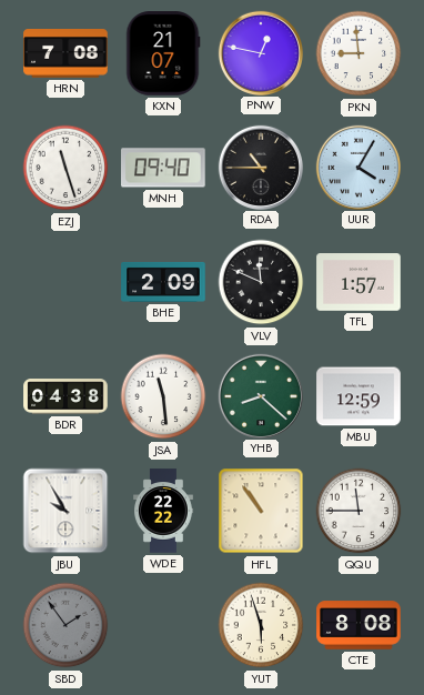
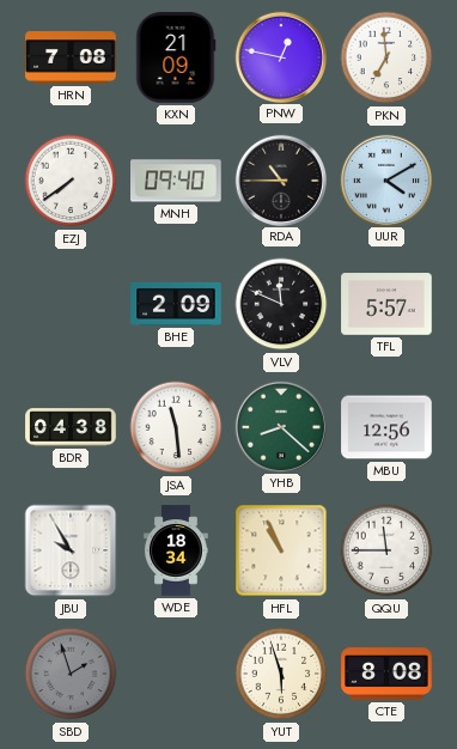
KXN: 21:07 -> 21:09
PKN: 8:59 -> 6:59
EZJ: 11:27 -> 7:39
UUR: 4:05 -> 4:10
TFL: 1:57 -> 5:57
MBU: 12:59 -> 12:56
WDE: 22:22 -> 18:34
HFL: 10:54 -> 10:56
SBD: 1:54 -> 1:57
